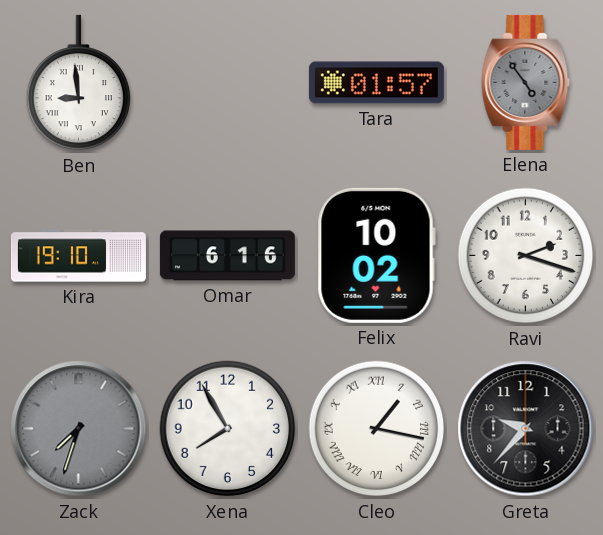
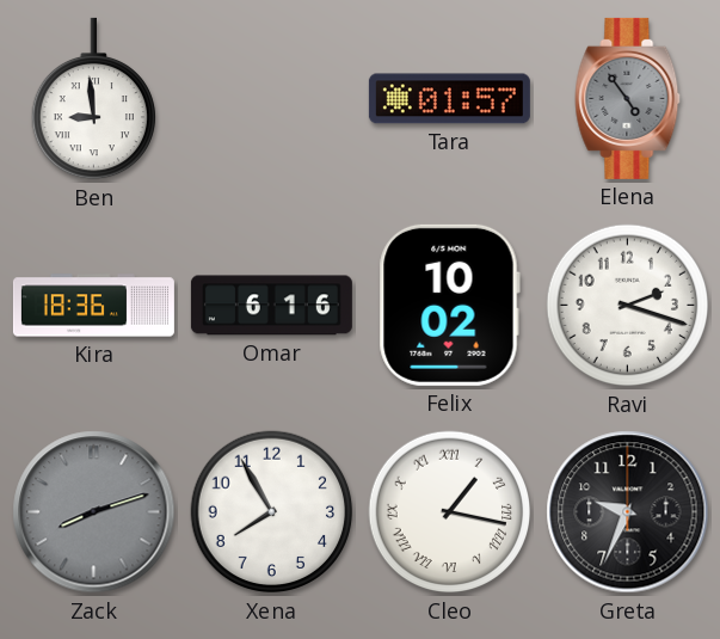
Kira: 19:10 -> 18:36
Zack: 7:33 -> 8:12
Greta: 9:37 -> 9:34
